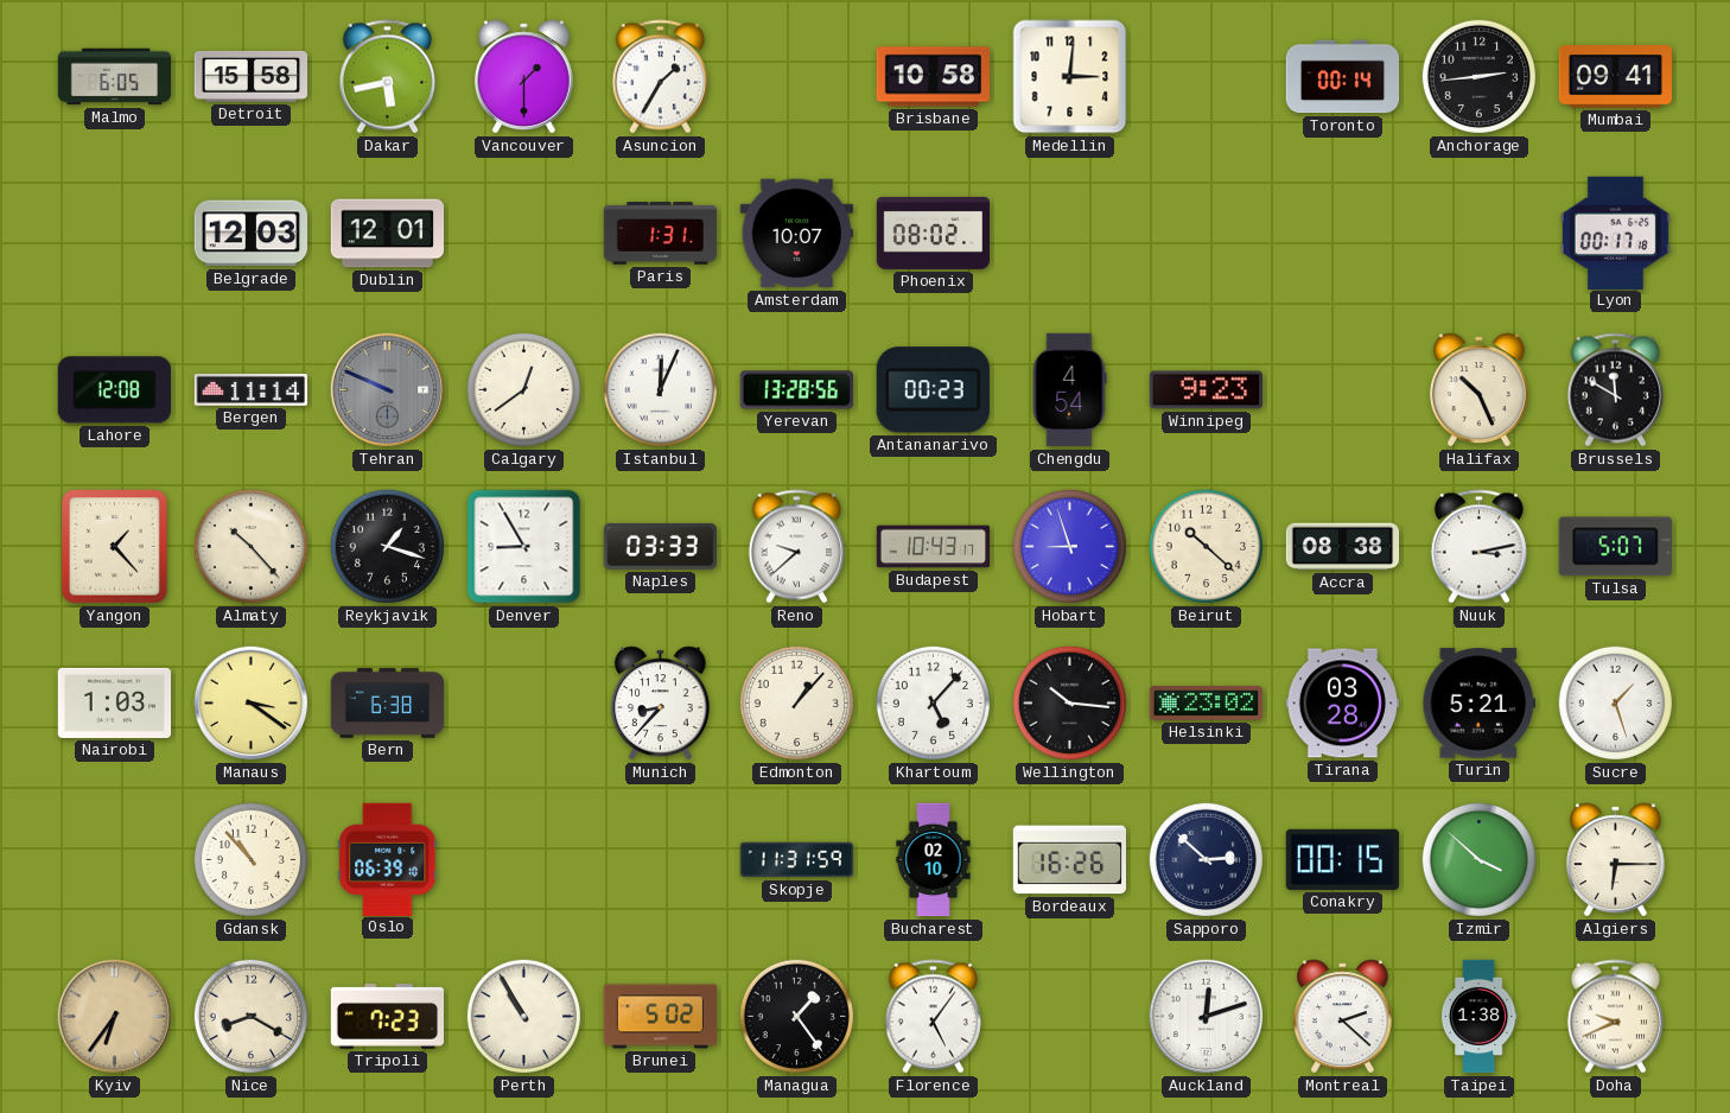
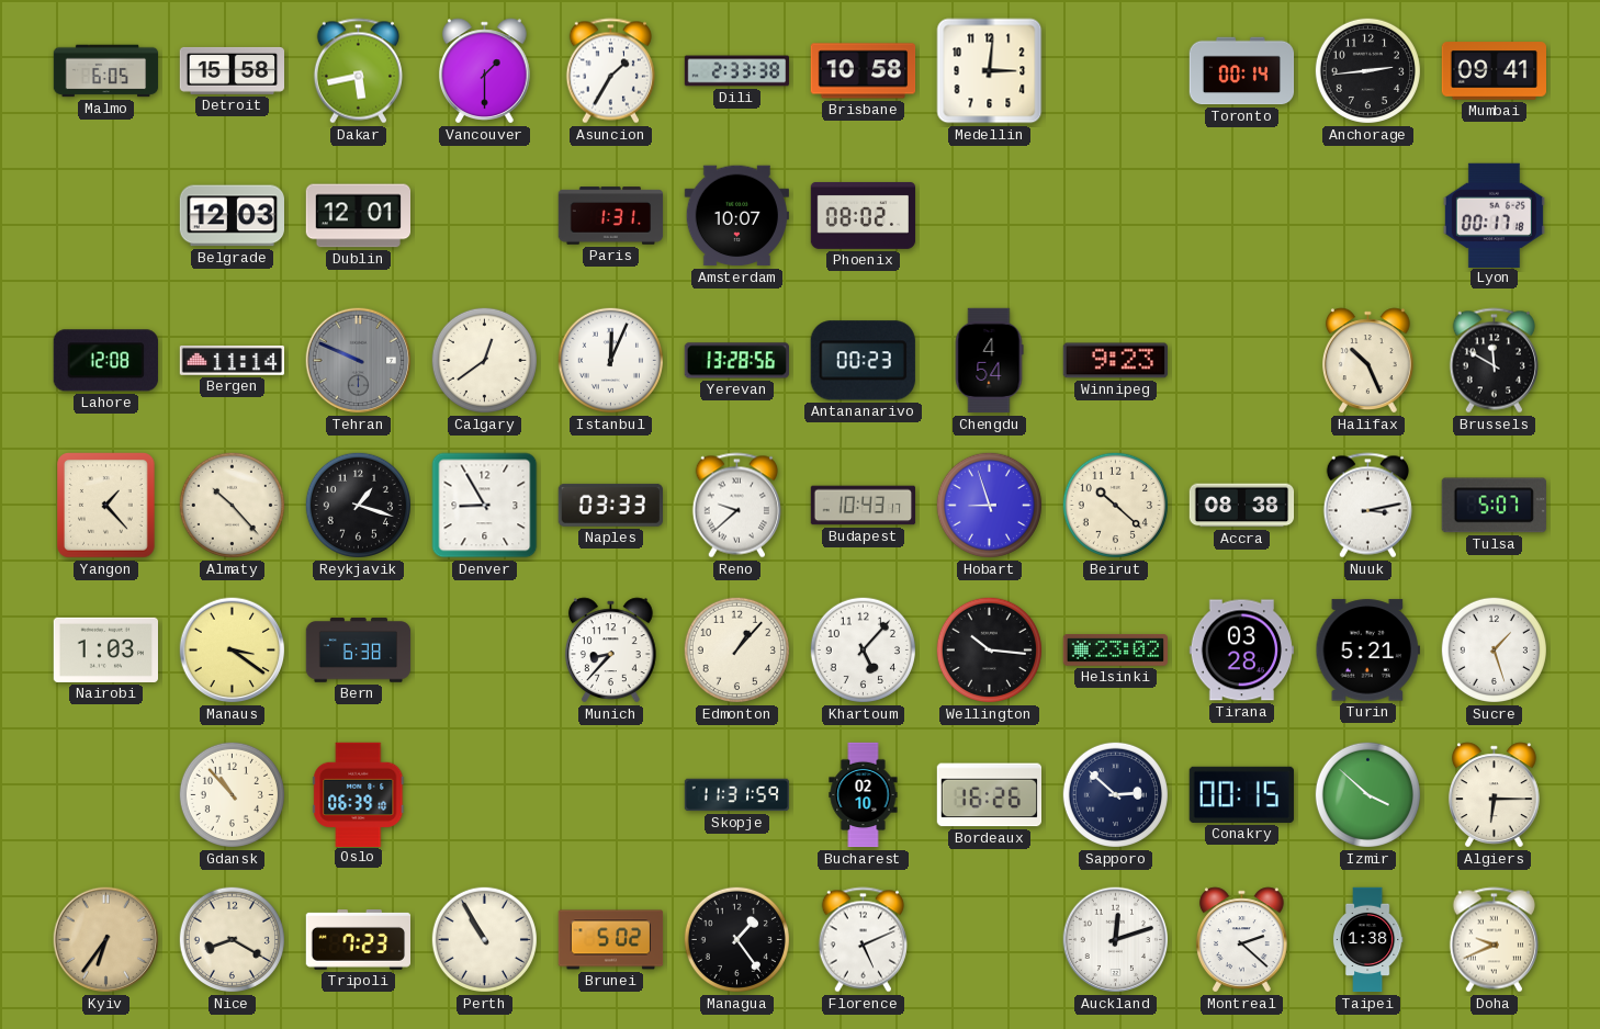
Dili: none -> 2:33
Florence: 5:06 -> 5:11
